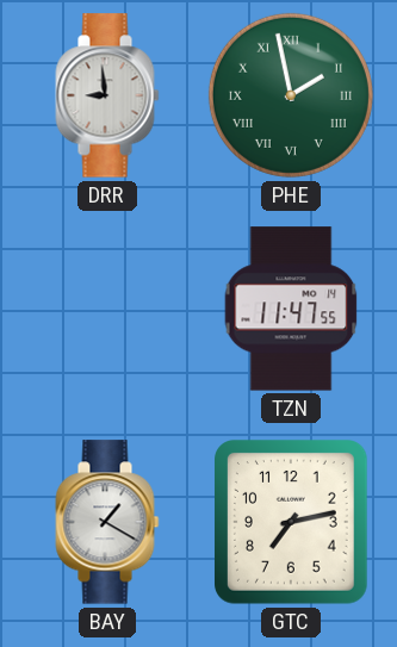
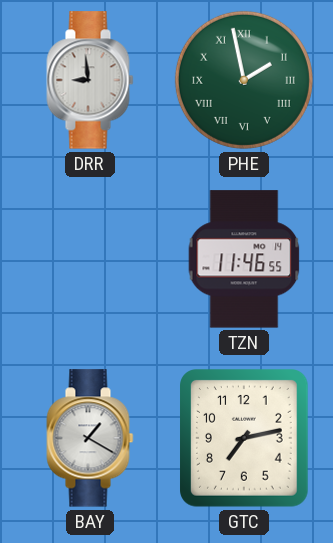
TZN: 11:47 -> 11:46
